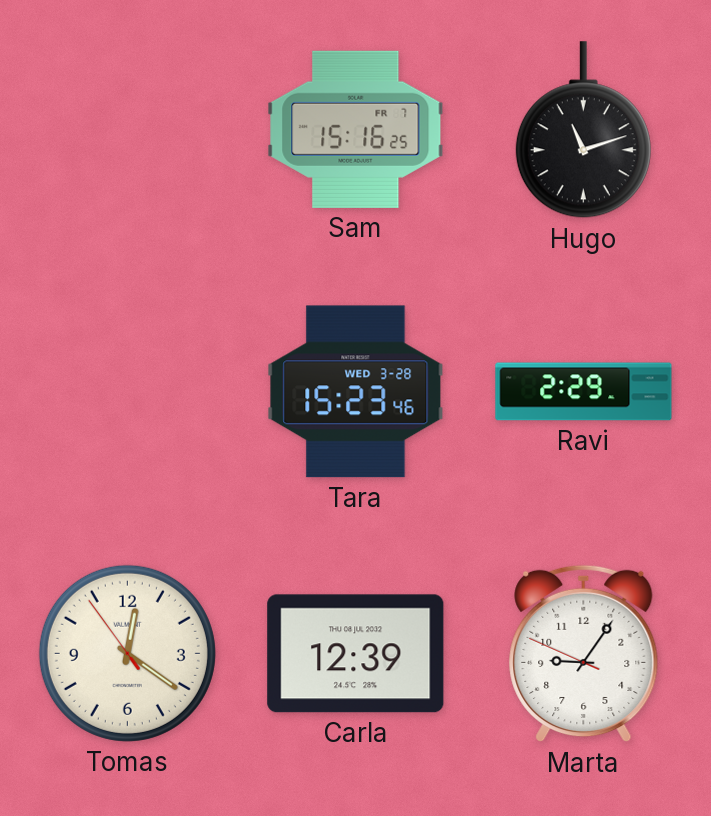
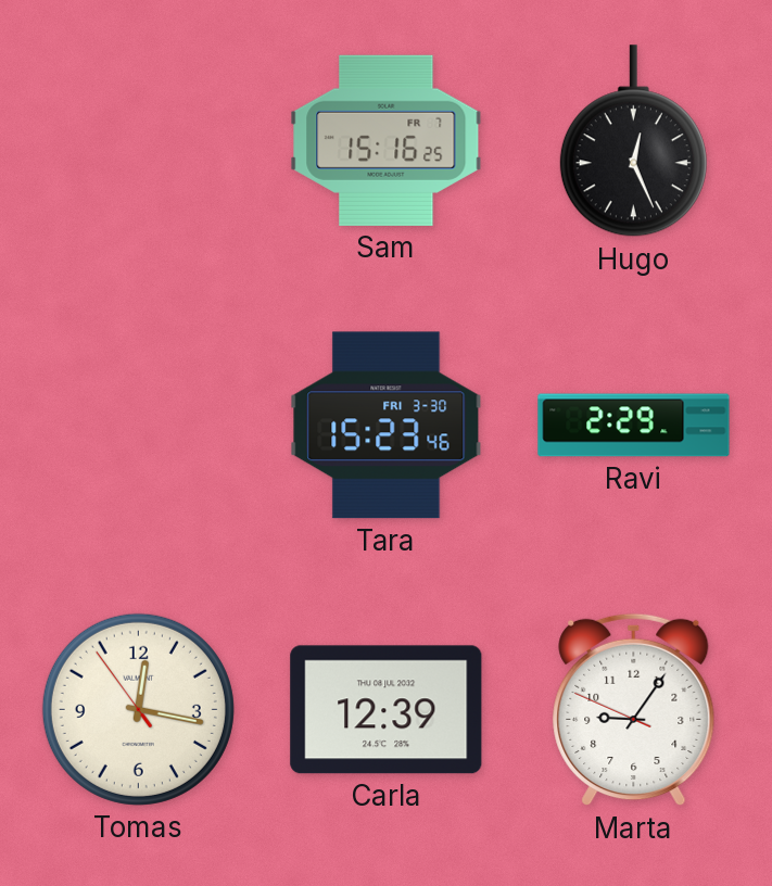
Hugo: 11:12 -> 12:26
Tara date: WED 3-28 -> FRI 3-30
Tomas: 12:20 -> 12:16
